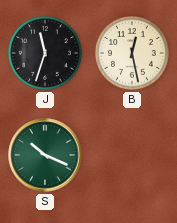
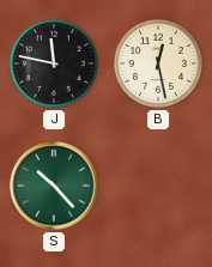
J: 11:33 -> 11:47
S: 10:19 -> 10:23
